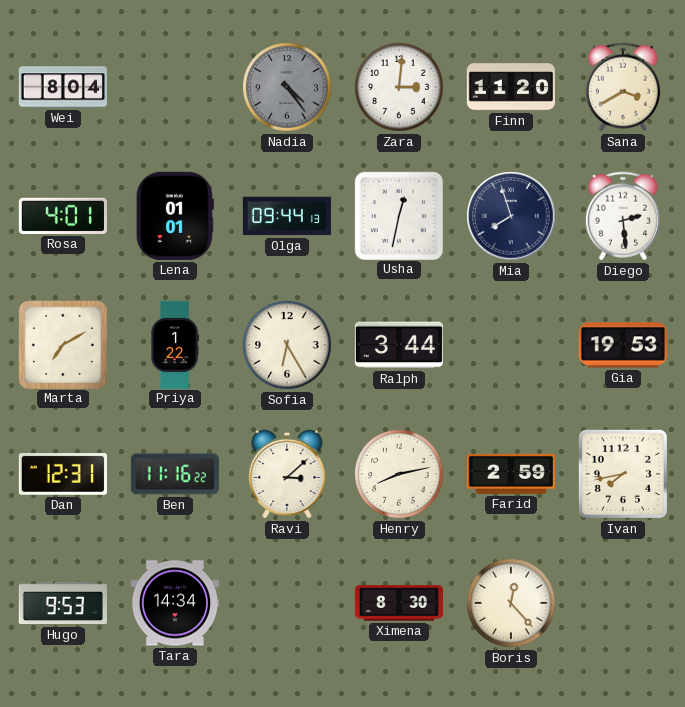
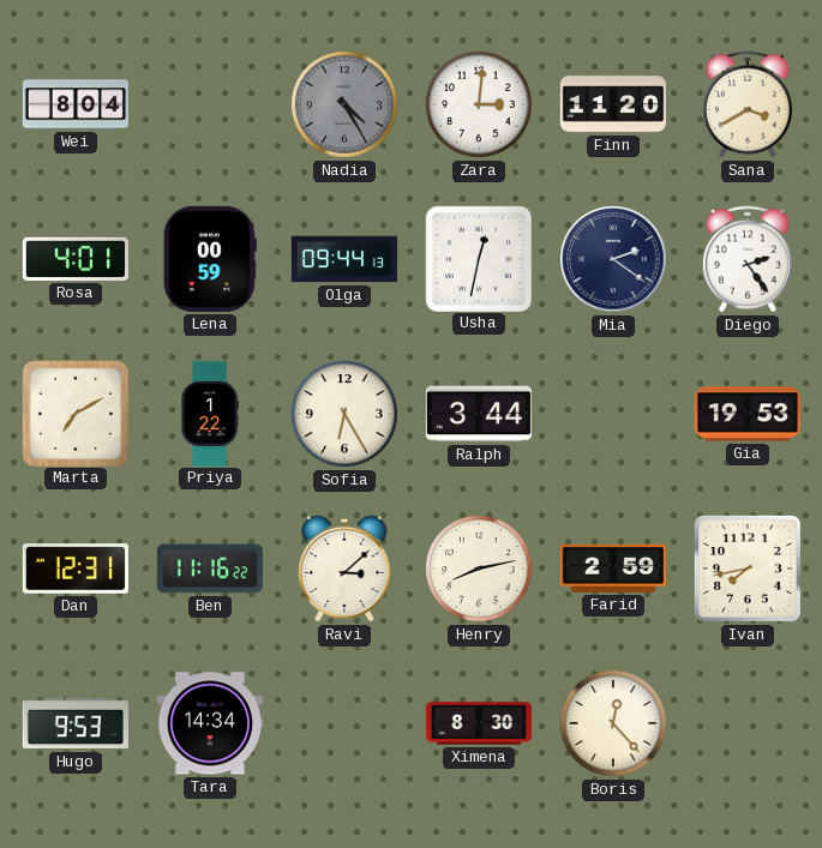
Nadia: 4:24 -> 4:25
Lena: 01:01 -> 00:59
Mia: 7:57 -> 2:21
Diego: 2:29 -> 2:24
